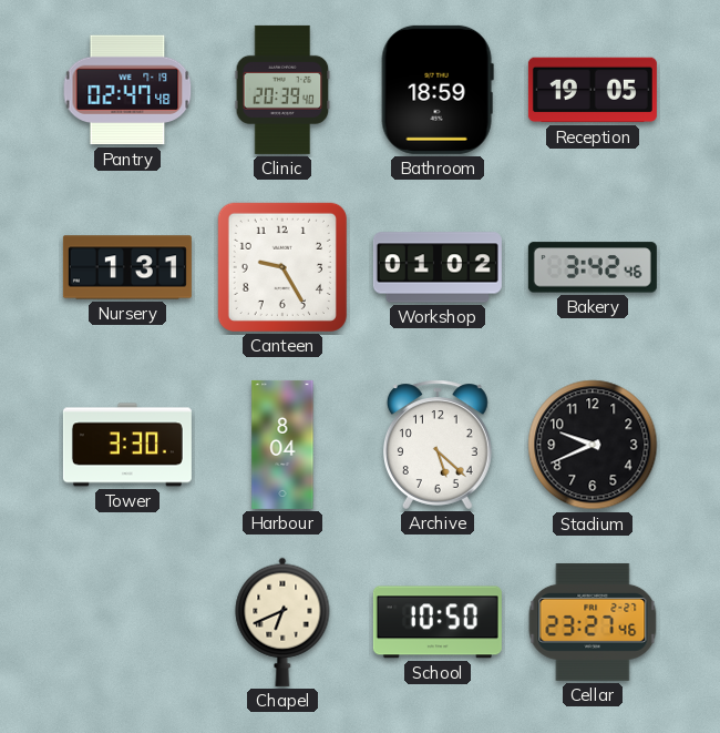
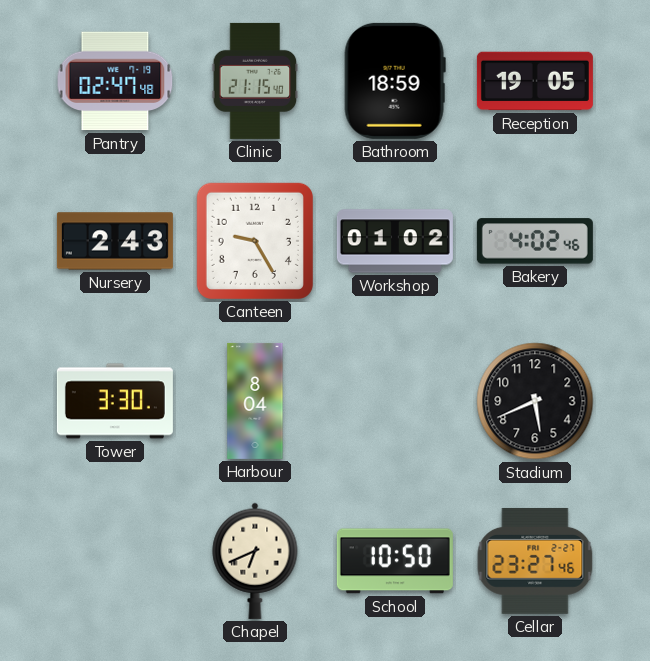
Clinic: 20:39 -> 21:15
Nursery: 1:31 -> 2:43
Bakery: 3:42 -> 4:02
Archive: 5:22 -> none
Stadium: 9:41 -> 5:41
